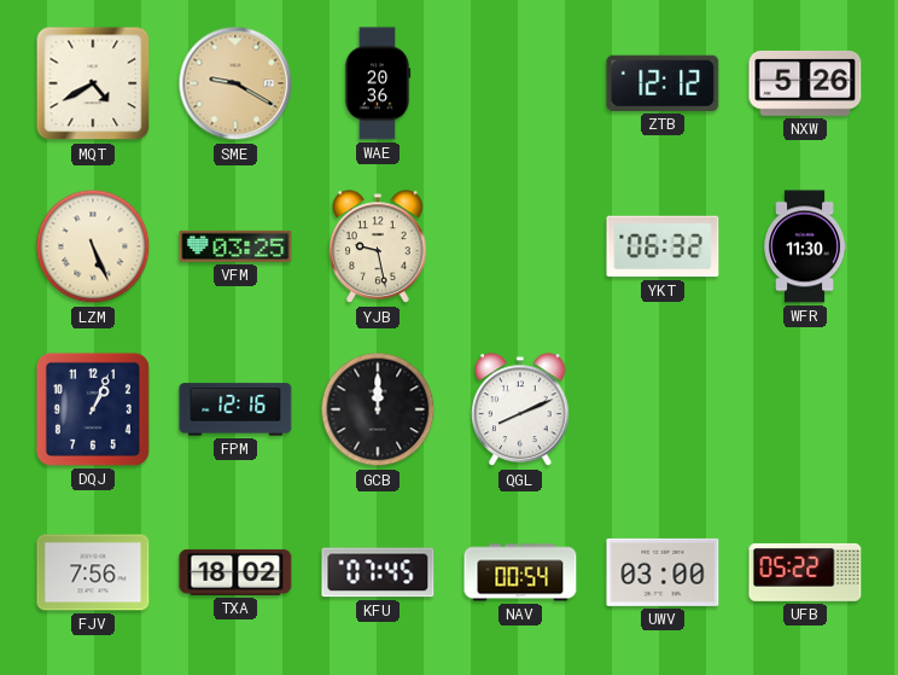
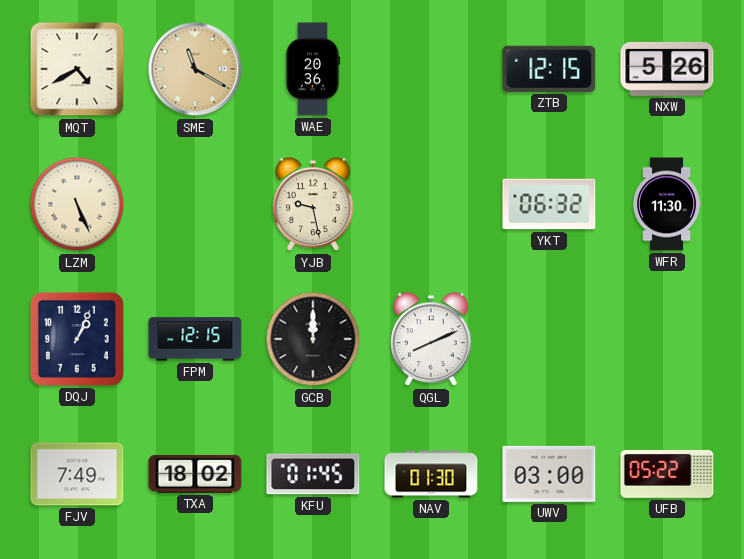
SME: 9:20 -> 11:20
ZTB: 12:12 -> 12:15
VFM: 03:25 -> none
FPM: 12:16 -> 12:15
FJV: 7:56 -> 7:49
KFU: 07:45 -> 01:45
NAV: 00:54 -> 01:30
